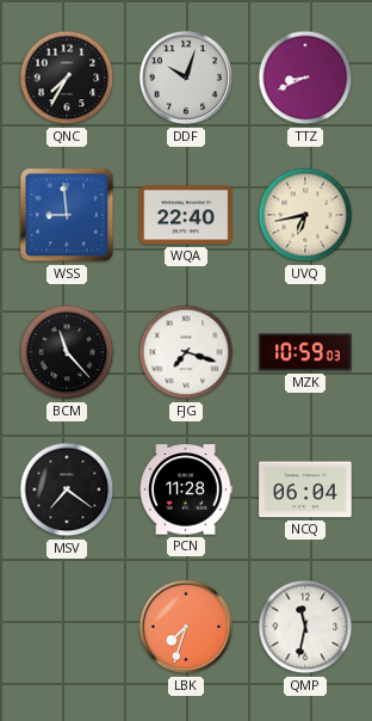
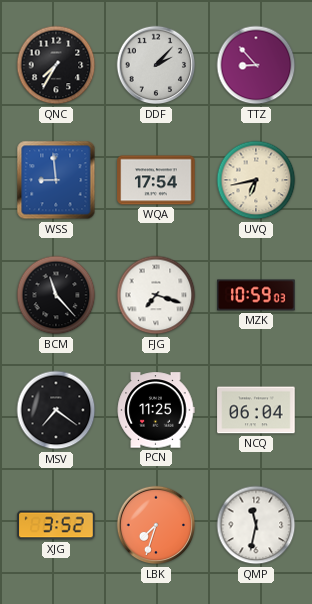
DDF: 10:03 -> 2:07
TTZ: 8:41 -> 8:53
WQA: 22:40 -> 17:54
PCN: 11:28 -> 11:25
XJG: none -> 3:52
